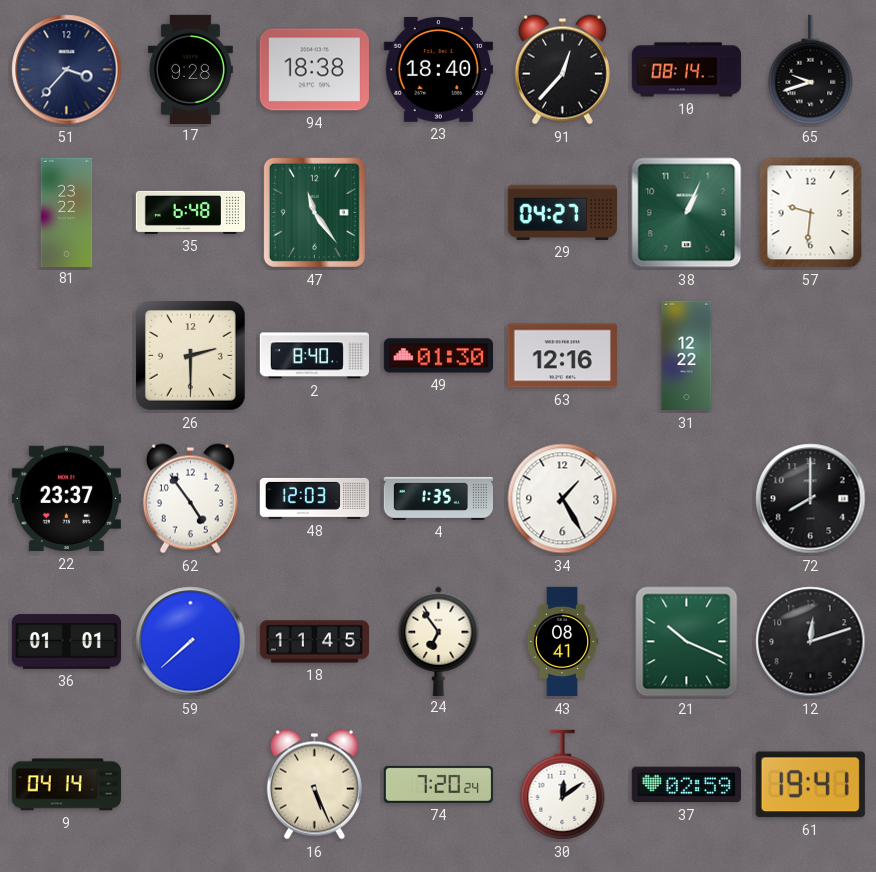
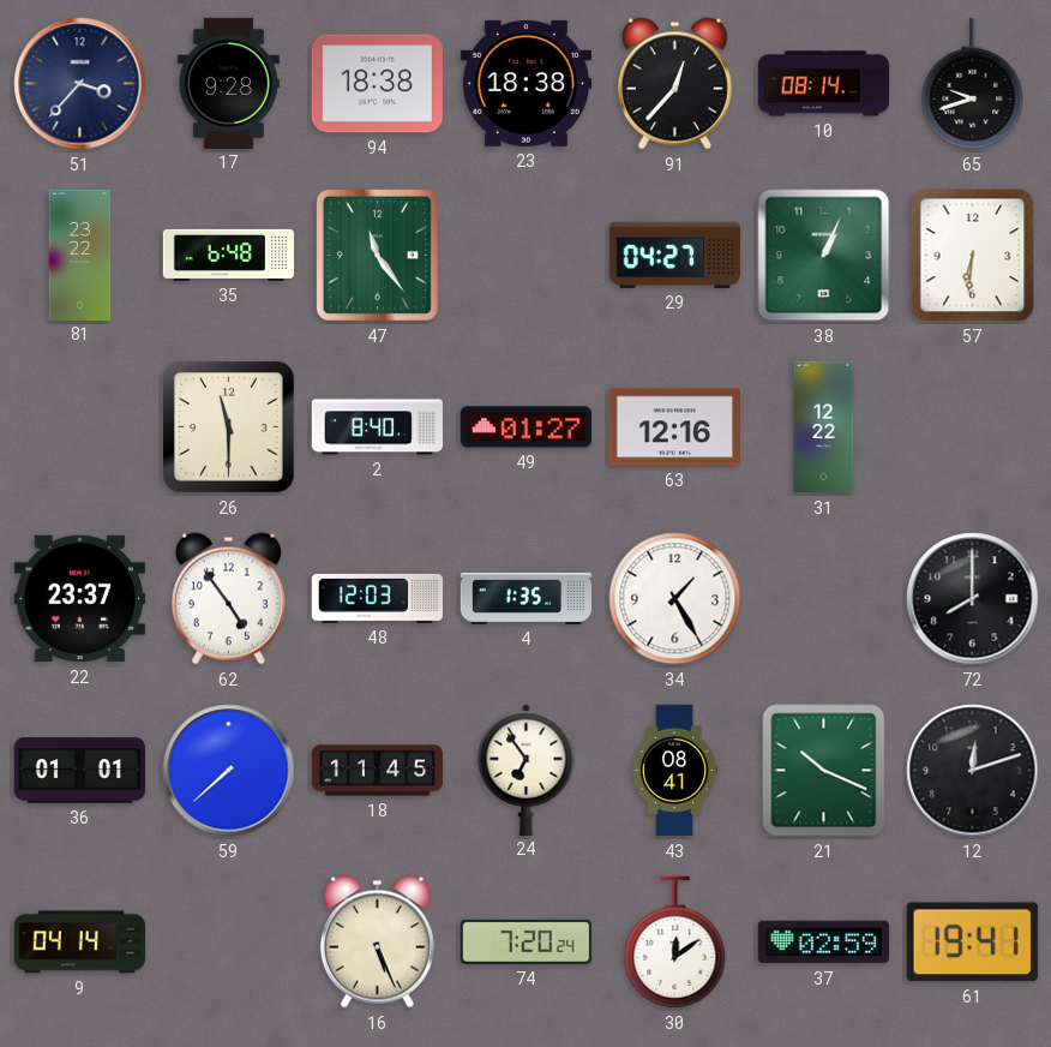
23: 18:40 -> 18:38
57: 9:31 -> 6:31
26: 2:30 -> 11:30
49: 01:30 -> 01:27
